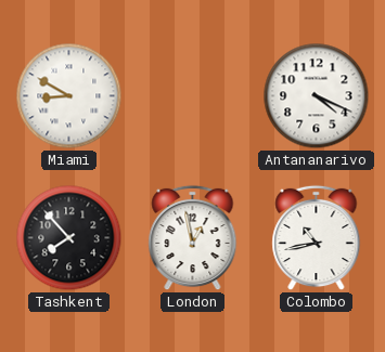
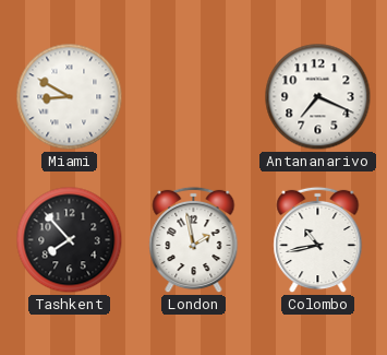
Antananarivo: 4:19 -> 7:19
London: 12:58 -> 1:58
